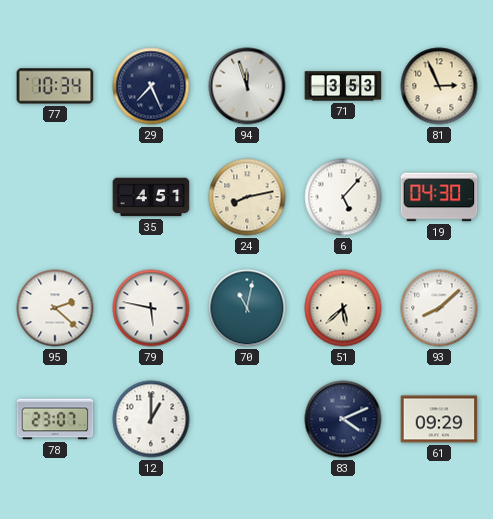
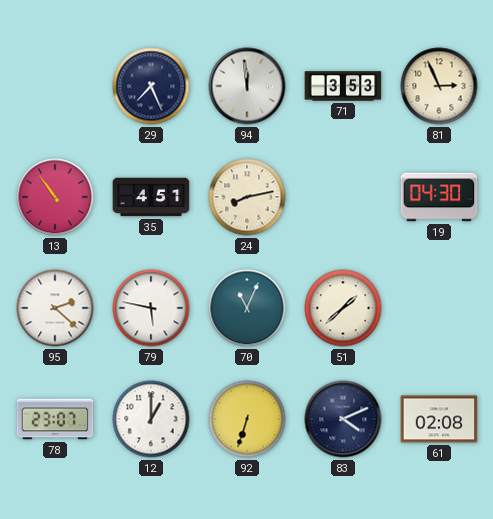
77: 10:34 -> none
94: 11:57 -> 11:59
13: none -> 10:54
6: 5:07 -> none
70: 11:02 -> 11:04
51: 5:38 -> 1:38
93: 8:08 -> none
92: none -> 6:33
61: 09:29 -> 02:08
